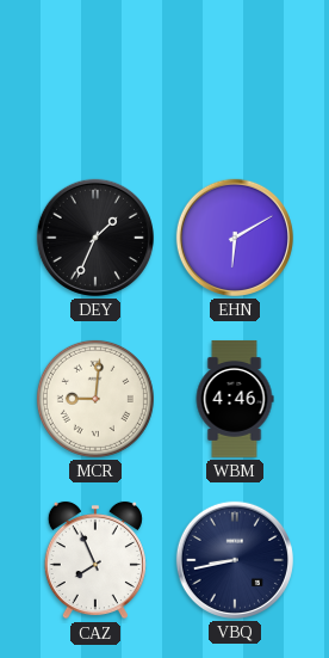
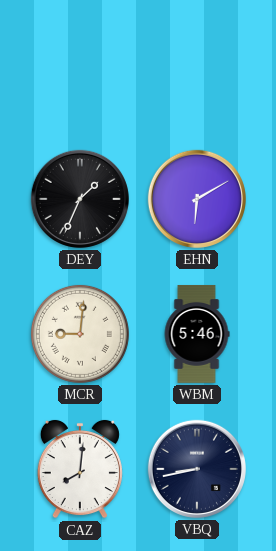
WBM: 4:46 -> 5:46
CAZ: 7:56 -> 8:01
